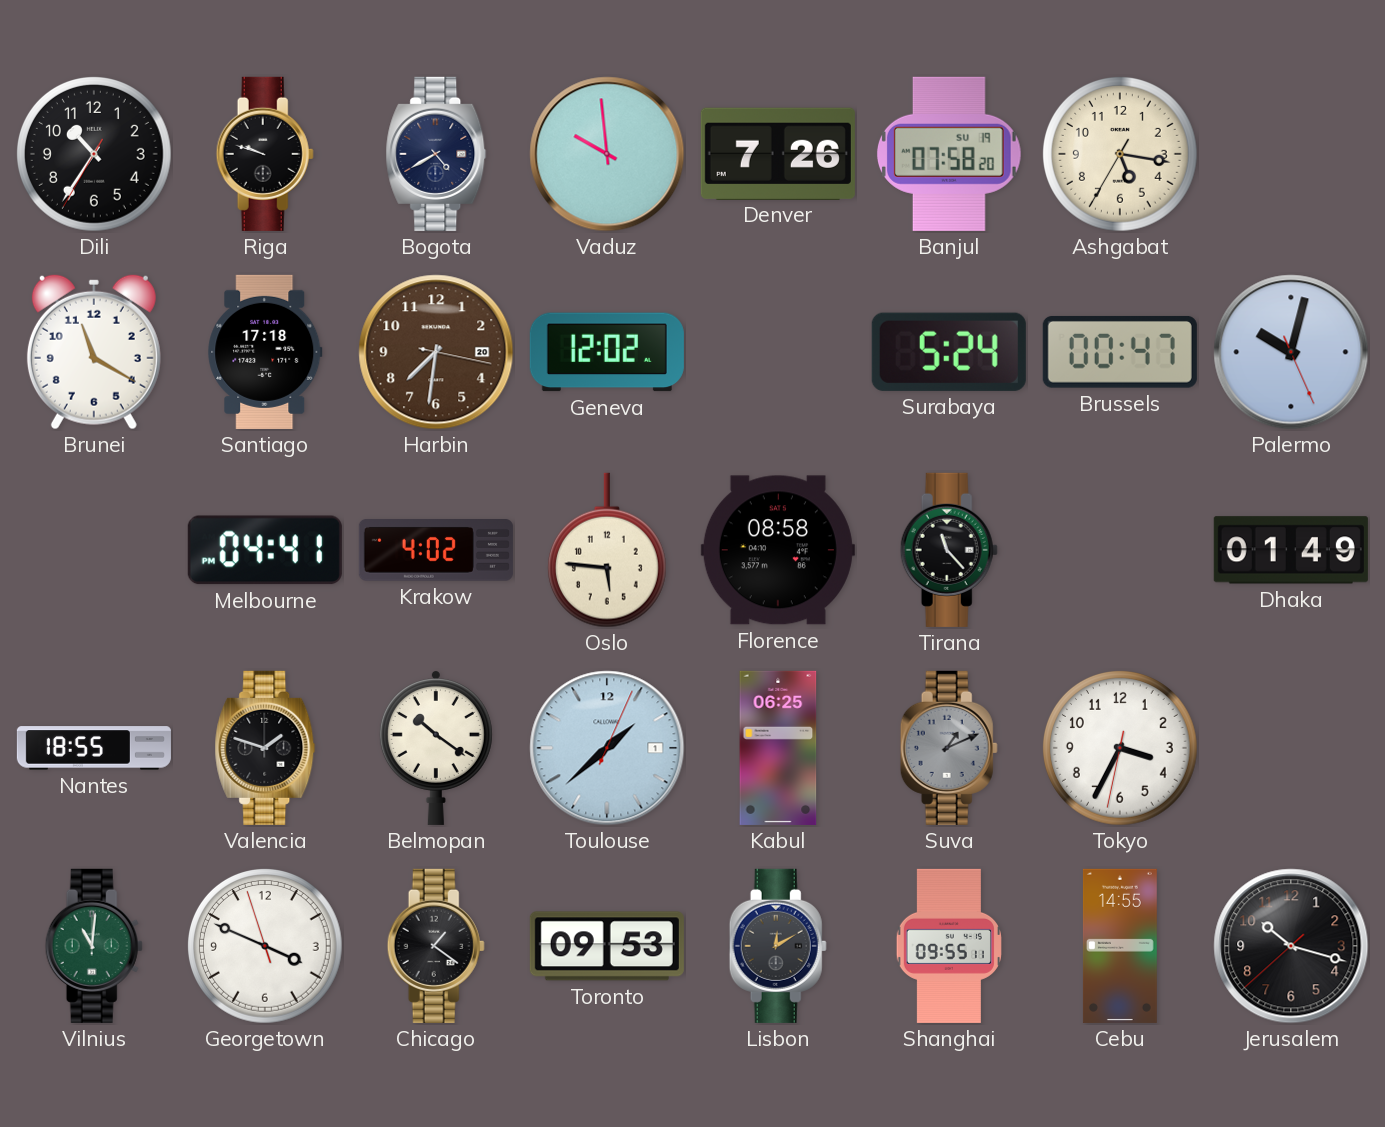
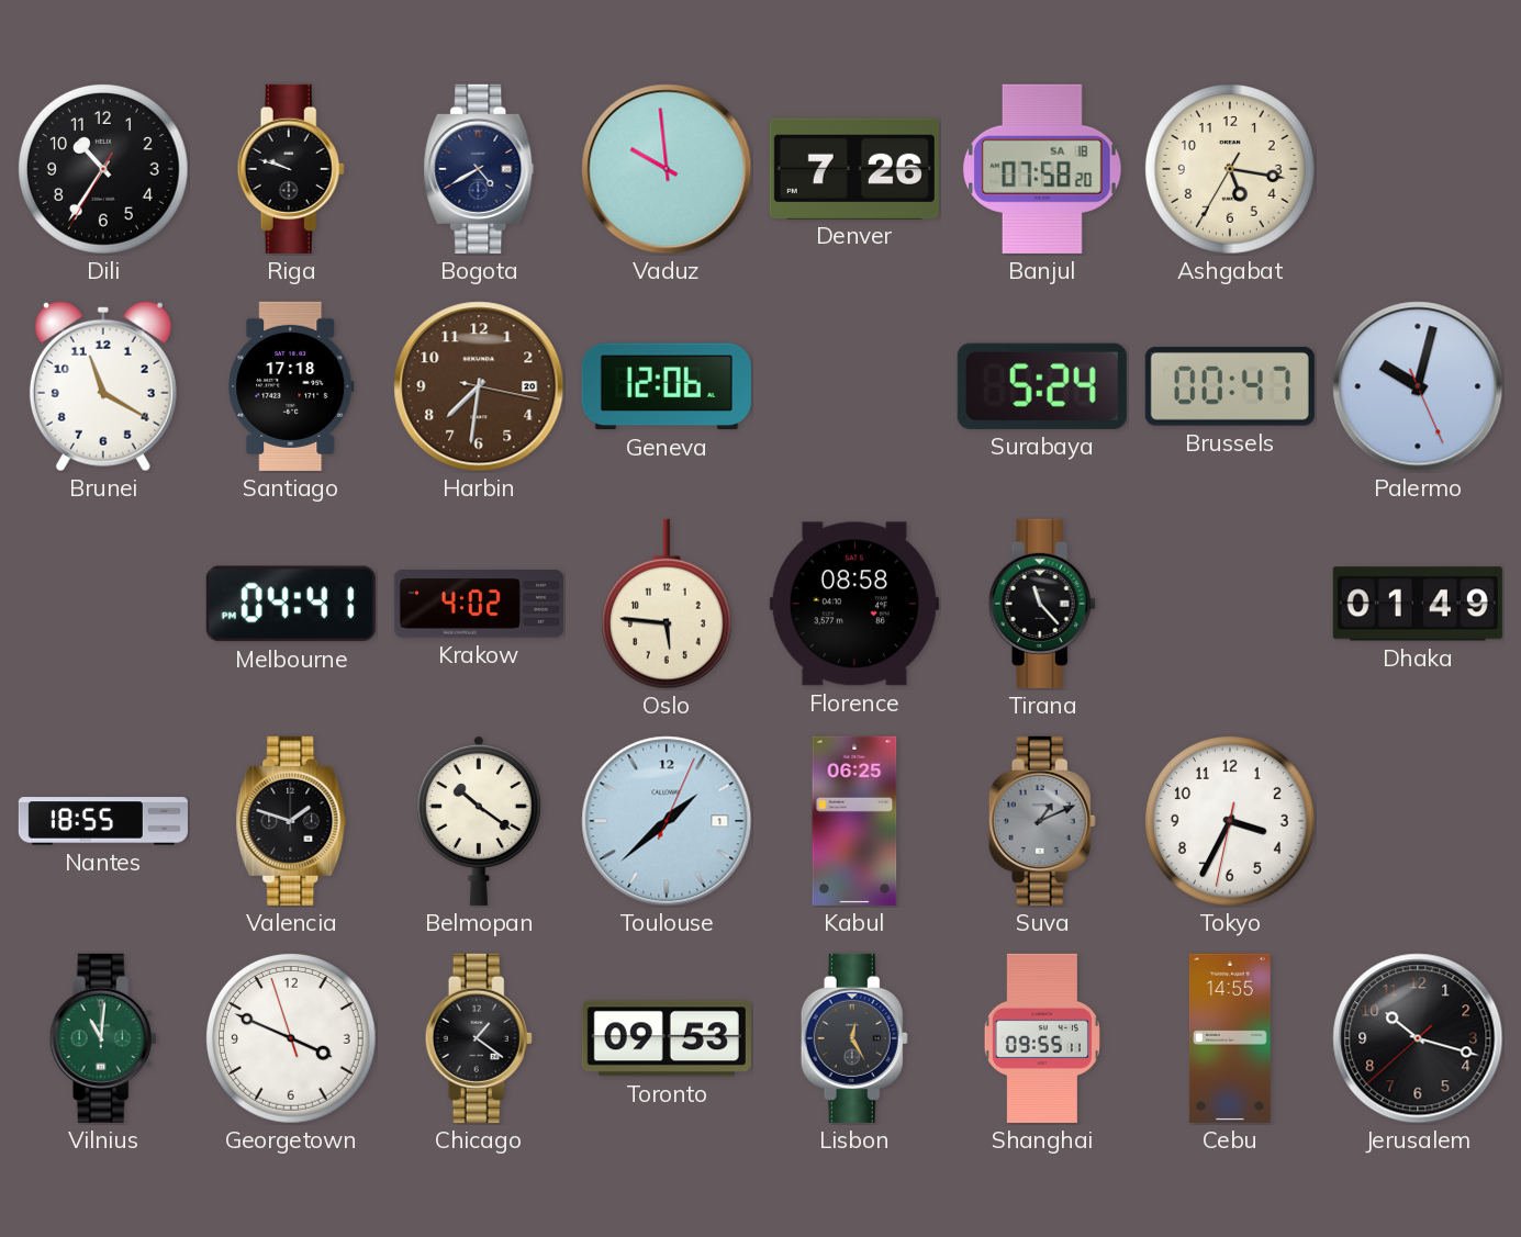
Banjul date: SU 19 -> SA 18
Geneva: 12:02 -> 12:06
Lisbon: 12:10 -> 12:25
